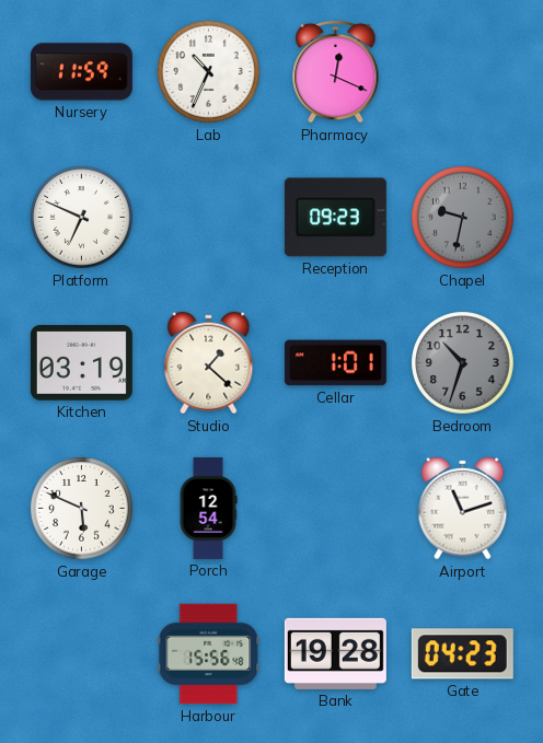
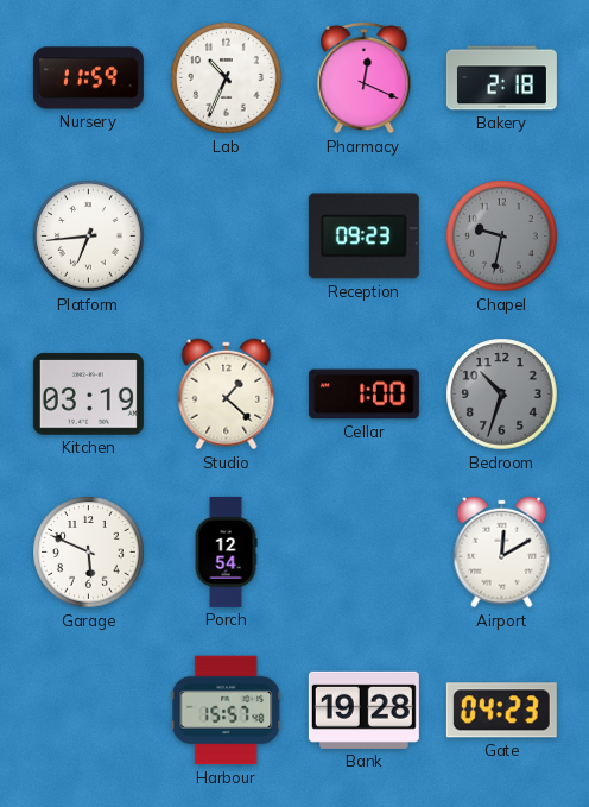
Bakery: none -> 2:18
Platform: 6:49 -> 6:44
Cellar: 1:01 -> 1:00
Airport: 11:12 -> 12:10
Harbour: 15:56 -> 15:57
